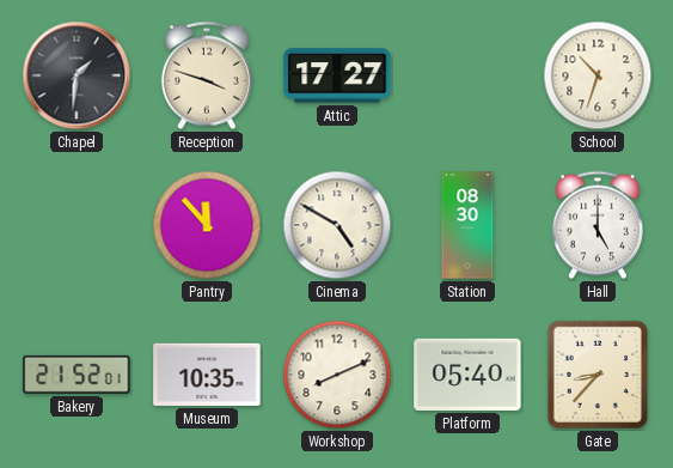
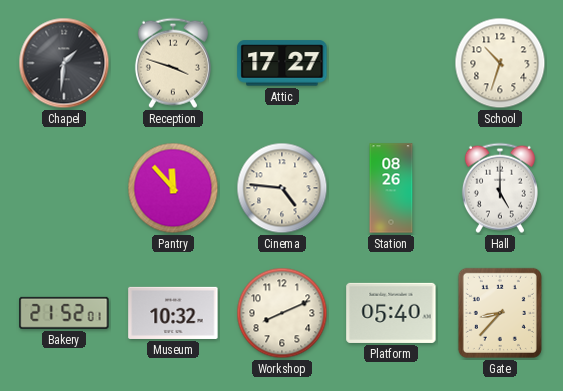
Cinema: 4:50 -> 4:46
Station: 08:30 -> 08:26
Museum: 10:35 -> 10:32
